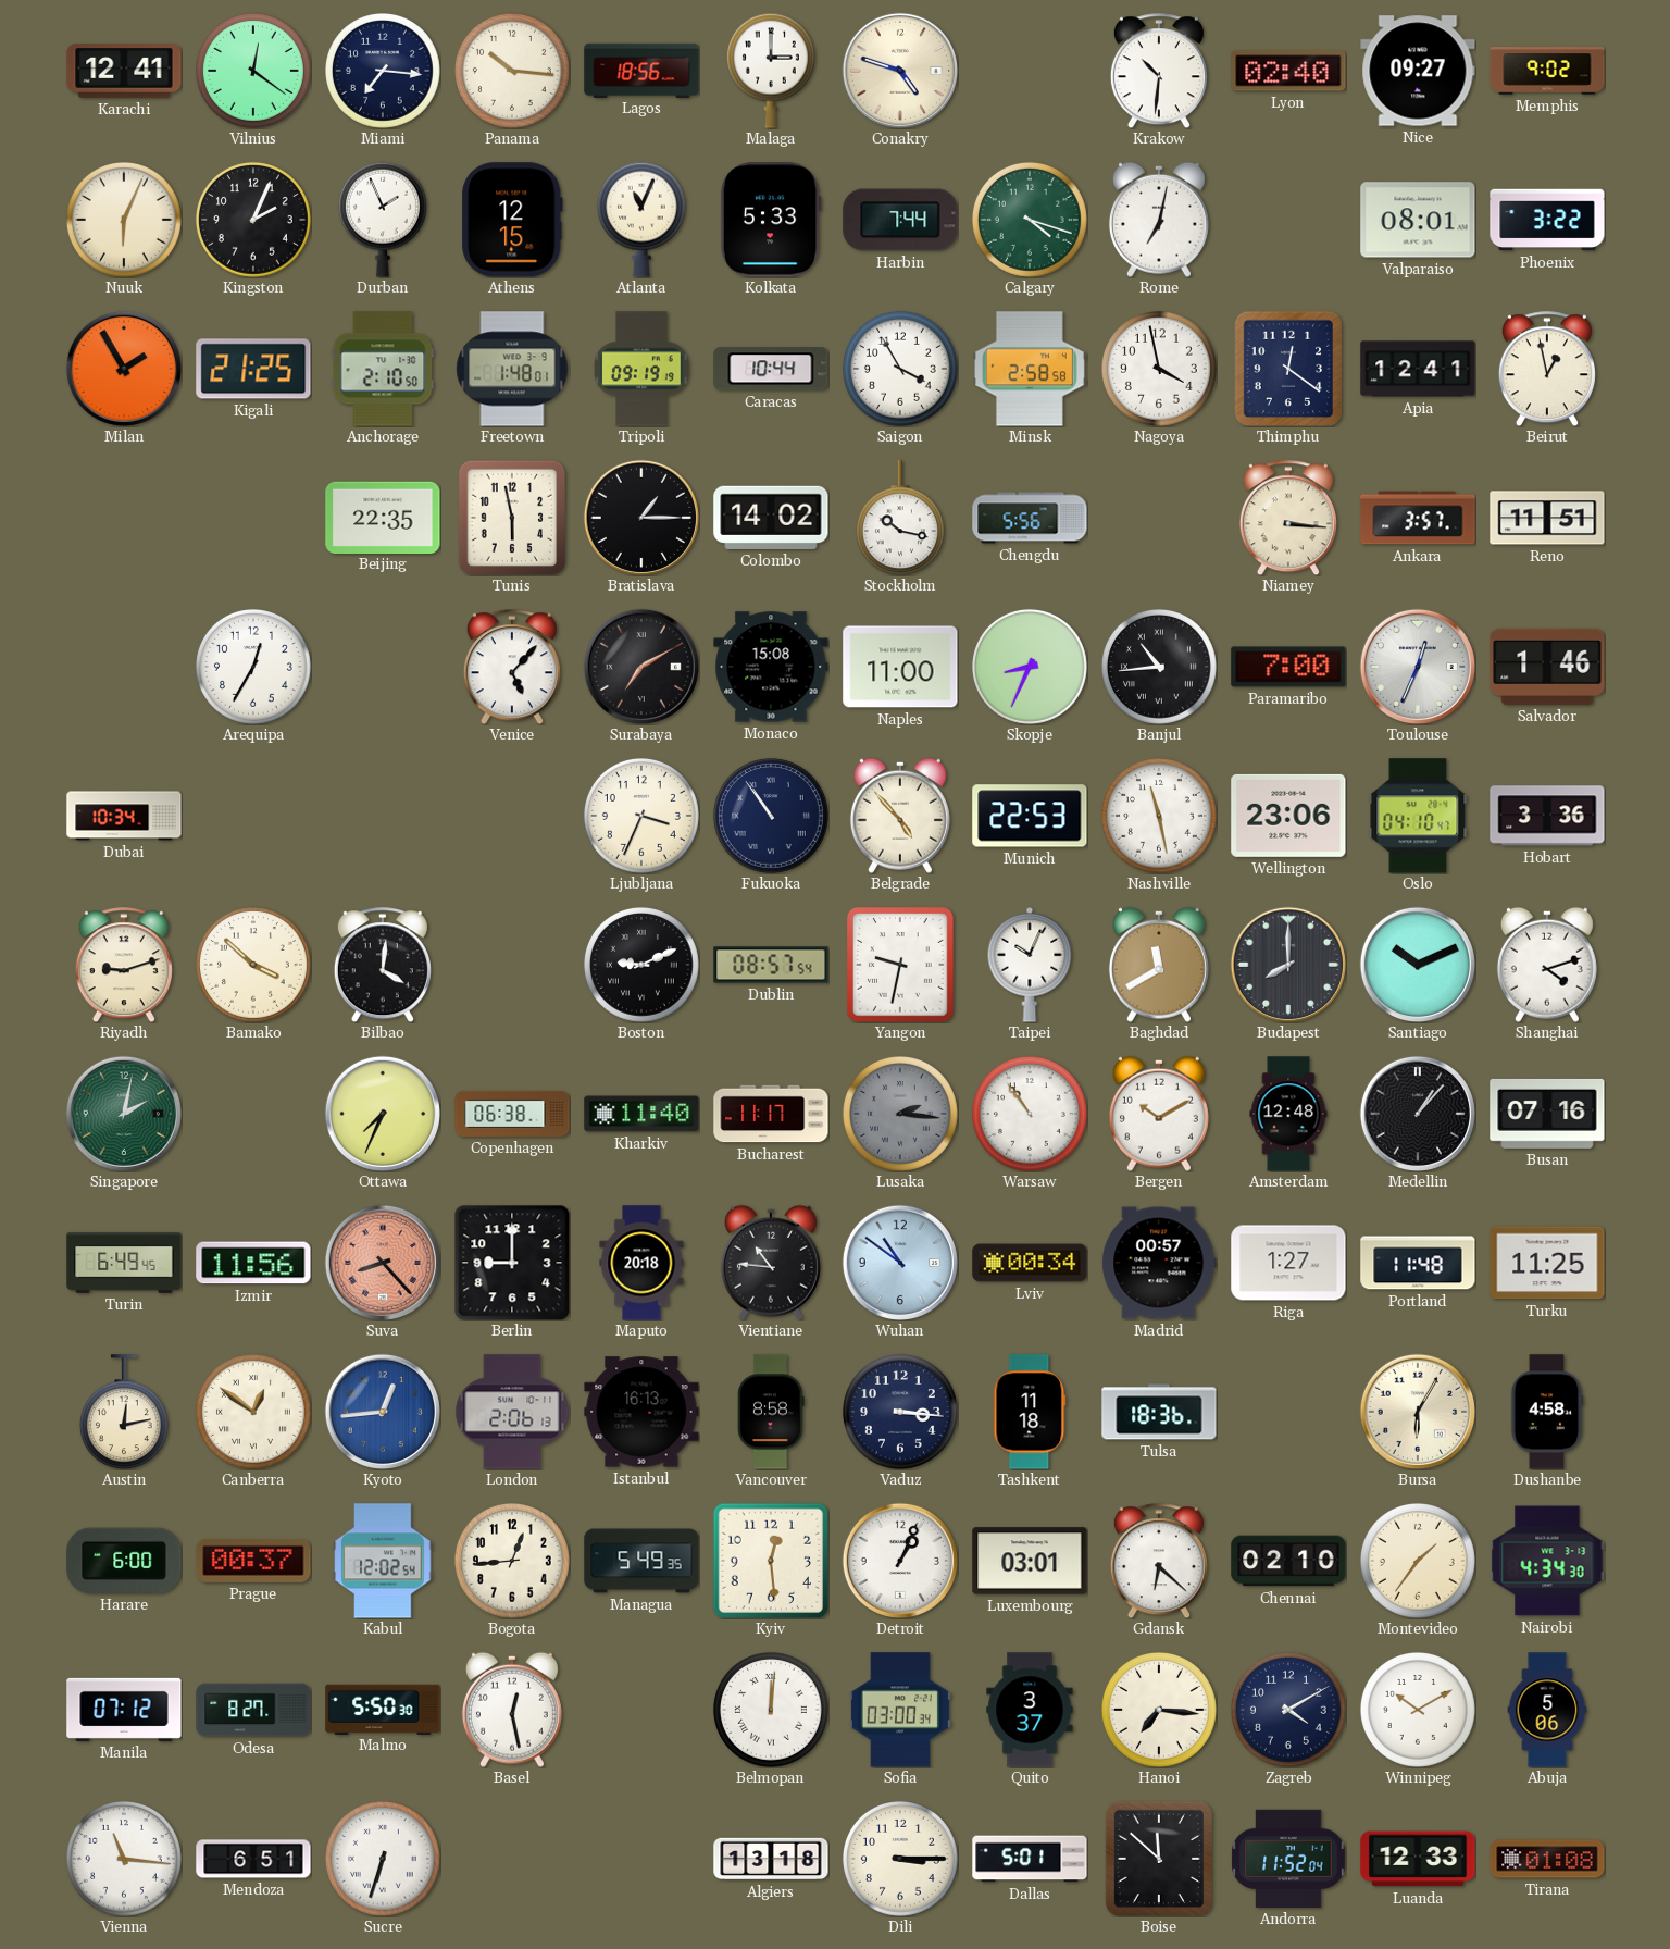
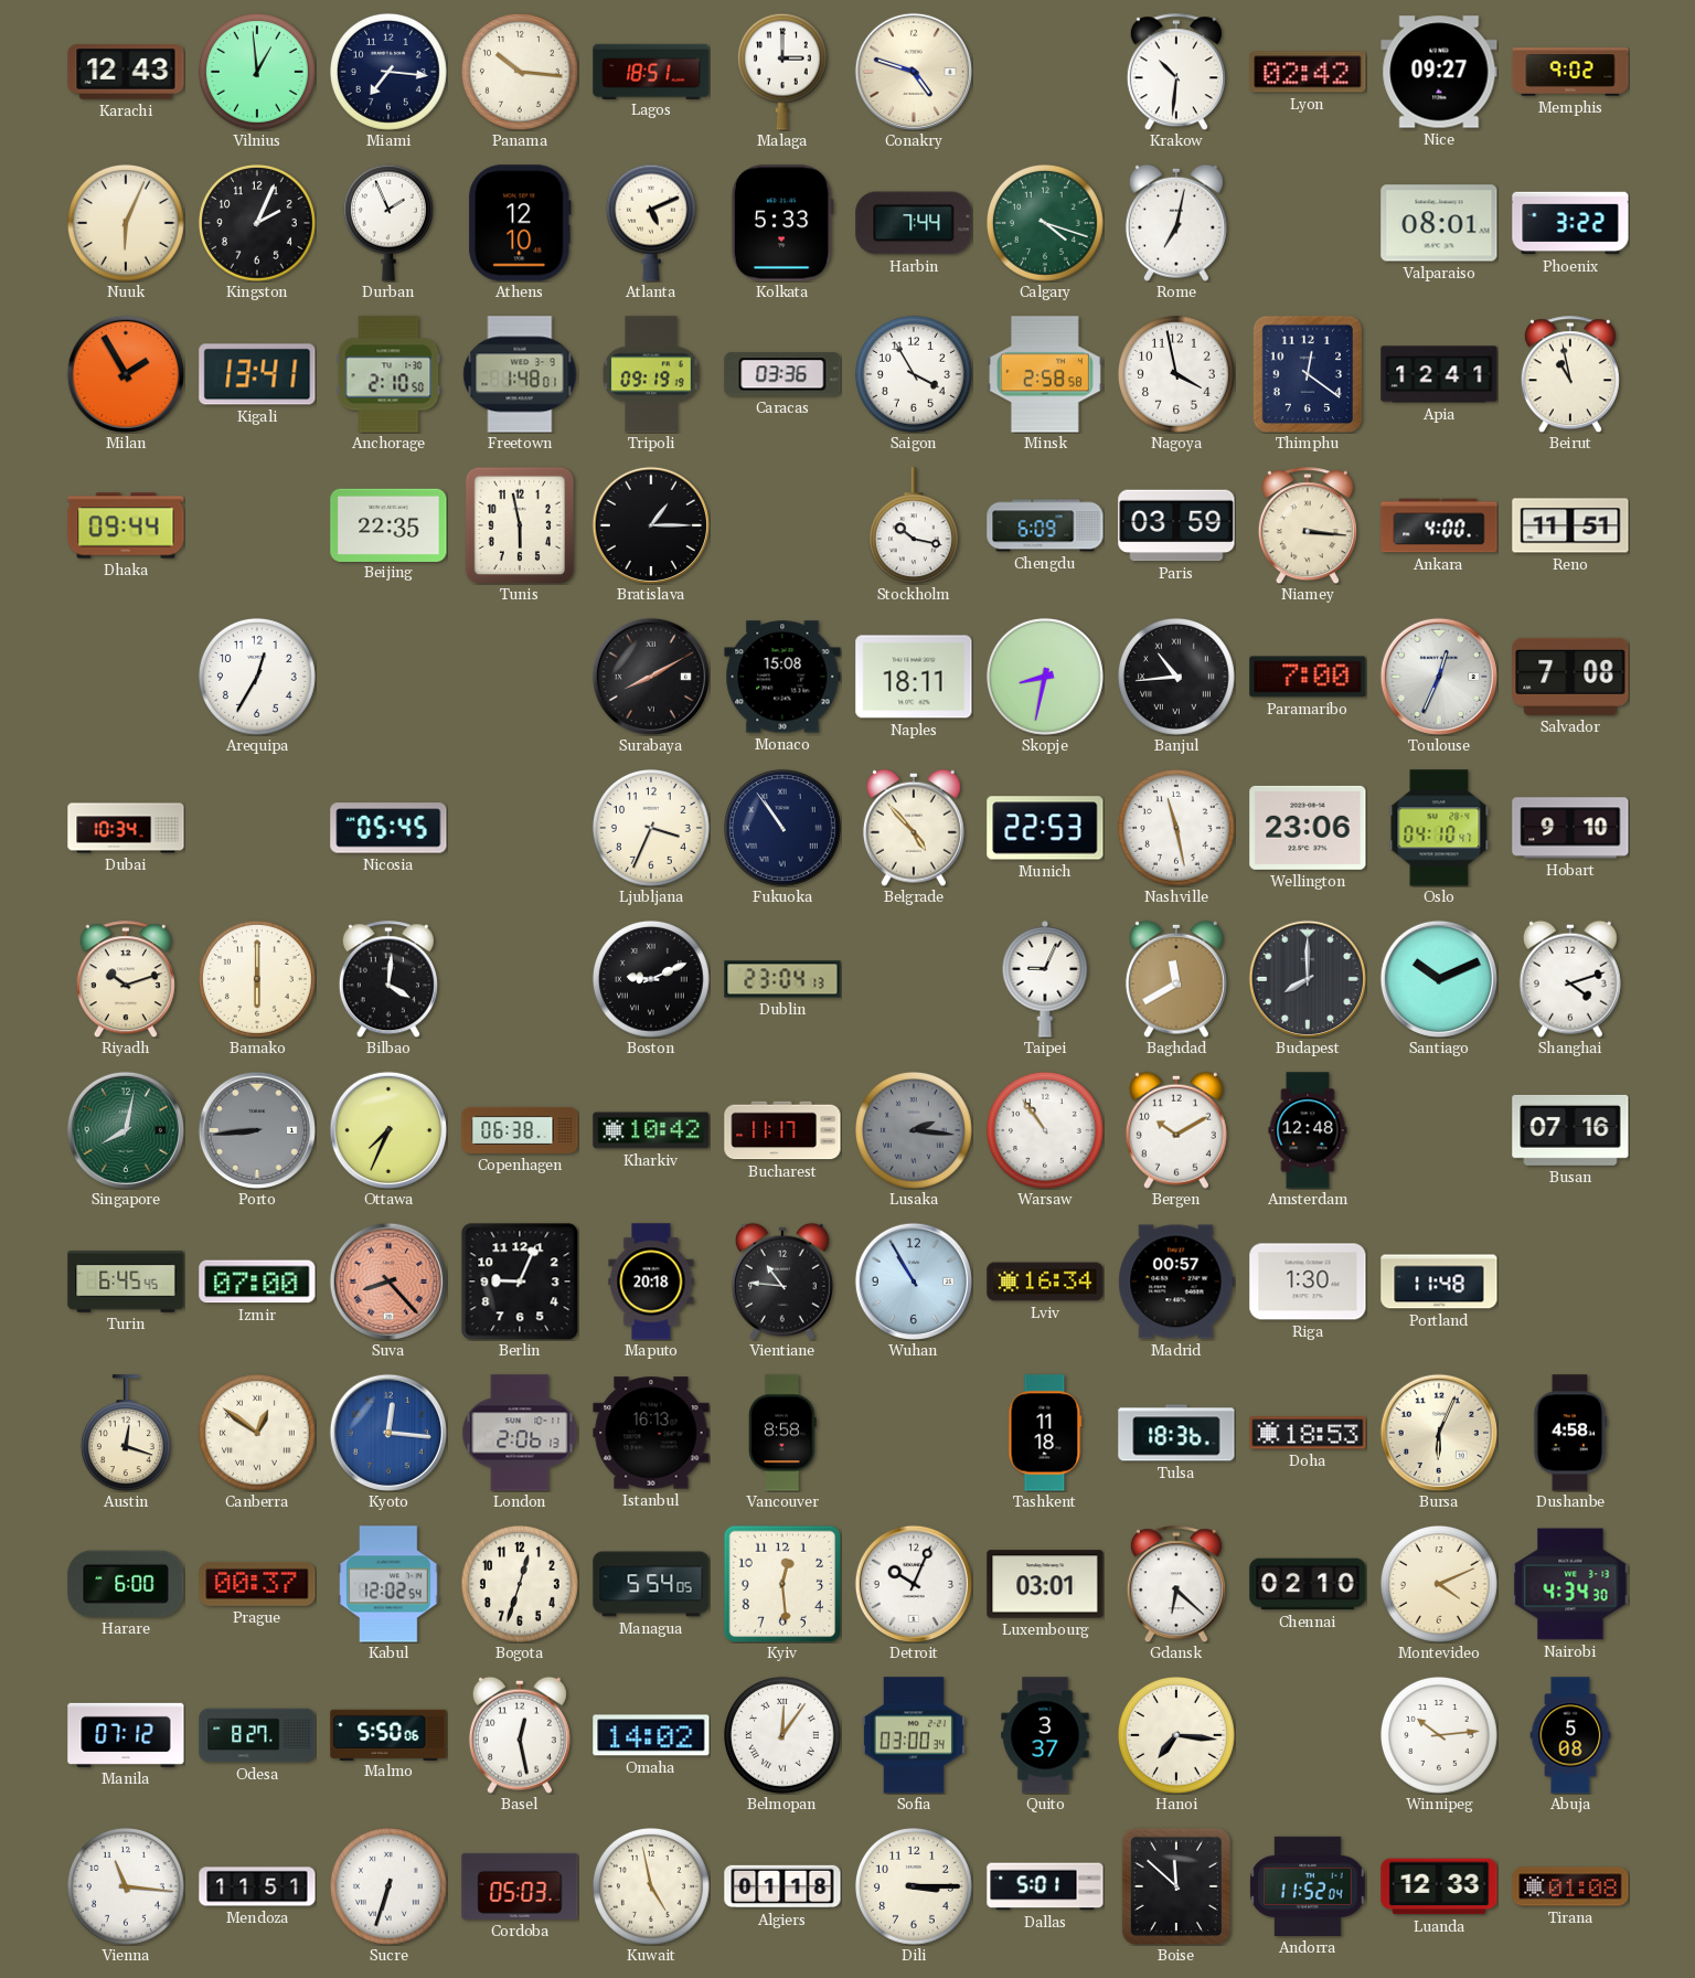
Karachi: 12:41 -> 12:43
Vilnius: 12:21 -> 12:59
Lagos: 18:56 -> 18:51
Lyon: 02:40 -> 02:42
Athens: 12:15 -> 12:10
Atlanta: 11:04 -> 5:11
Kigali: 21:25 -> 13:41
Caracas: 10:44 -> 03:36
Beirut: 12:58 -> 10:58
Dhaka: none -> 09:44
Colombo: 14:02 -> none
Chengdu: 5:56 -> 6:09
Paris: none -> 03:59
Ankara: 3:57 -> 4:00
Venice: 5:07 -> none
Surabaya: 7:10 -> 8:10
Naples: 11:00 -> 18:11
Skopje: 8:34 -> 8:32
Salvador: 1:46 -> 7:08
Nicosia: none -> 05:45
Hobart: 3:36 -> 9:10
Riyadh: 9:12 -> 10:12
Bamako: 3:52 -> 6:00
Dublin: 08:57 -> 23:04
Yangon: 9:32 -> none
Taipei: 10:04 -> 9:04
Singapore: 2:02 -> 8:02
Porto: none -> 8:44
Kharkiv: 11:40 -> 10:42
Medellin: 1:07 -> none
Turin: 6:49 -> 6:45
Izmir: 11:56 -> 07:00
Berlin: 9:00 -> 9:04
Wuhan: 10:51 -> 10:55
Lviv: 00:34 -> 16:34
Riga: 1:27 -> 1:30
Turku: 11:25 -> none
Austin: 12:13 -> 12:18
Kyoto: 12:44 -> 12:16
Vaduz: 3:16 -> none
Doha: none -> 18:53
Bursa: 6:05 -> 6:04
Bogota: 12:44 -> 12:33
Managua: 5:49 -> 5:54
Detroit: 1:04 -> 10:04
Montevideo: 1:36 -> 4:11
Malmo: 5:50:30 -> 5:50:06
Omaha: none -> 14:02
Belmopan: 12:01 -> 12:06
Zagreb: 4:10 -> none
Winnipeg: 10:10 -> 10:14
Abuja: 5:06 -> 5:08
Mendoza: 6:51 -> 11:51
Cordoba: none -> 05:03
Kuwait: none -> 4:58
Algiers: 13:18 -> 01:18
